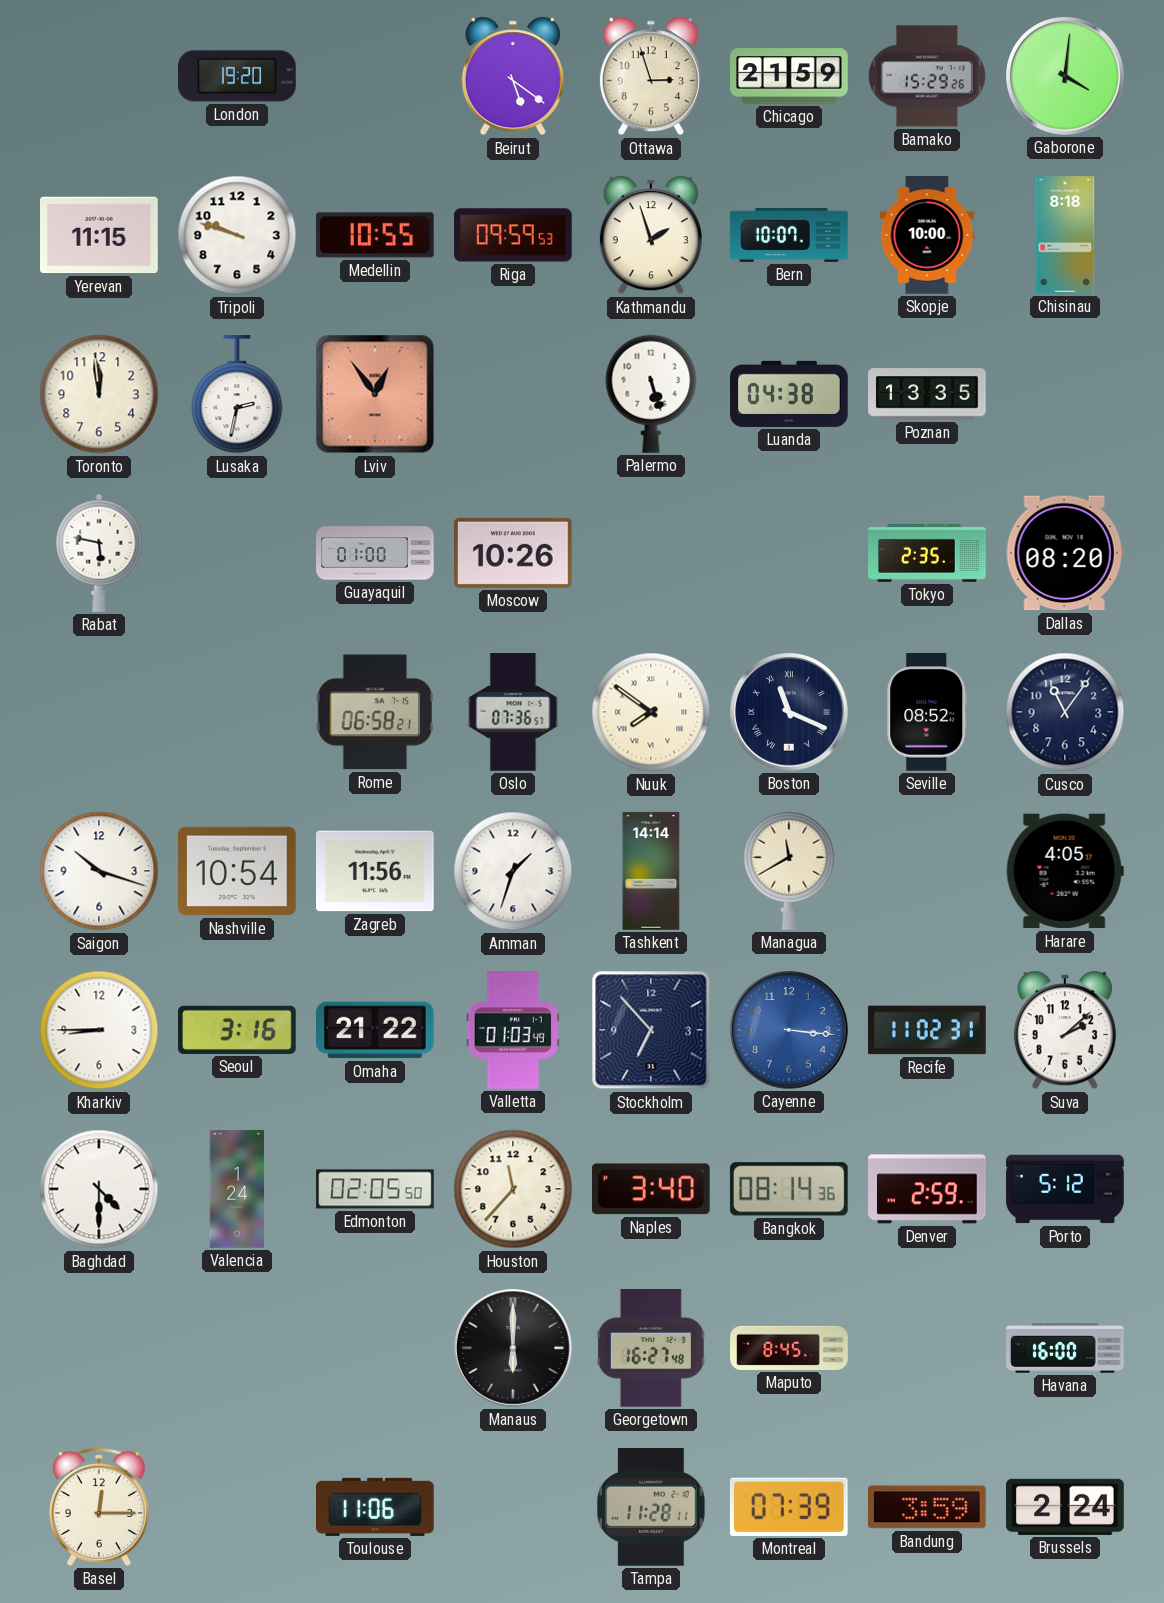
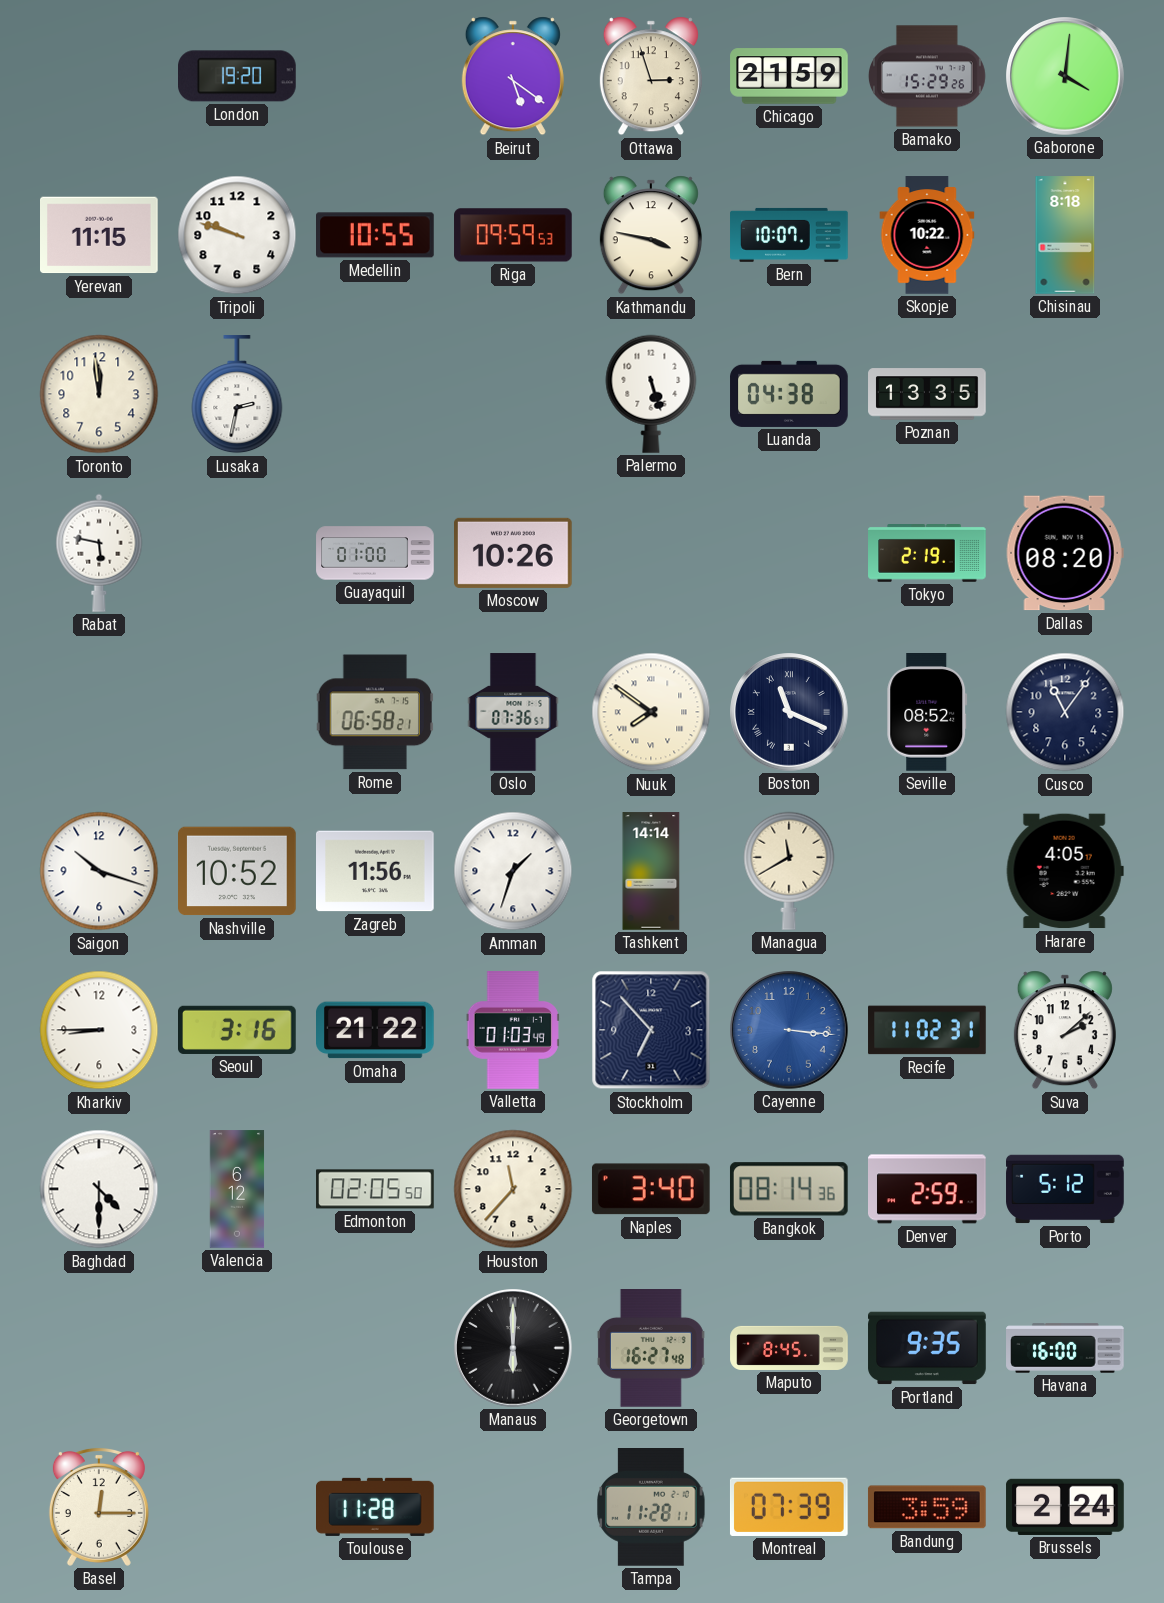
Kathmandu: 1:57 -> 3:47
Skopje: 10:00 -> 10:22
Lviv: 12:54 -> none
Tokyo: 2:35 -> 2:19
Nashville: 10:54 -> 10:52
Valencia: 1:24 -> 6:12
Portland: none -> 9:35
Toulouse: 11:06 -> 11:28
